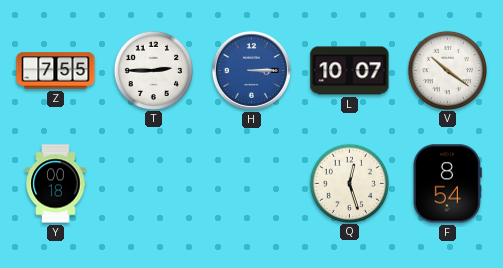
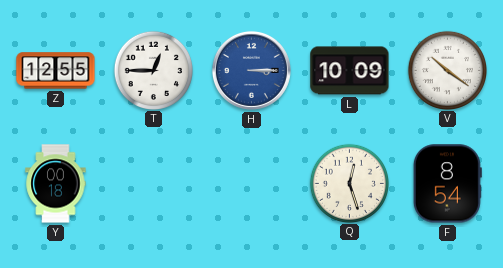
Z: 7:55 -> 12:55
T: 2:45 -> 12:45
L: 10:07 -> 10:09
